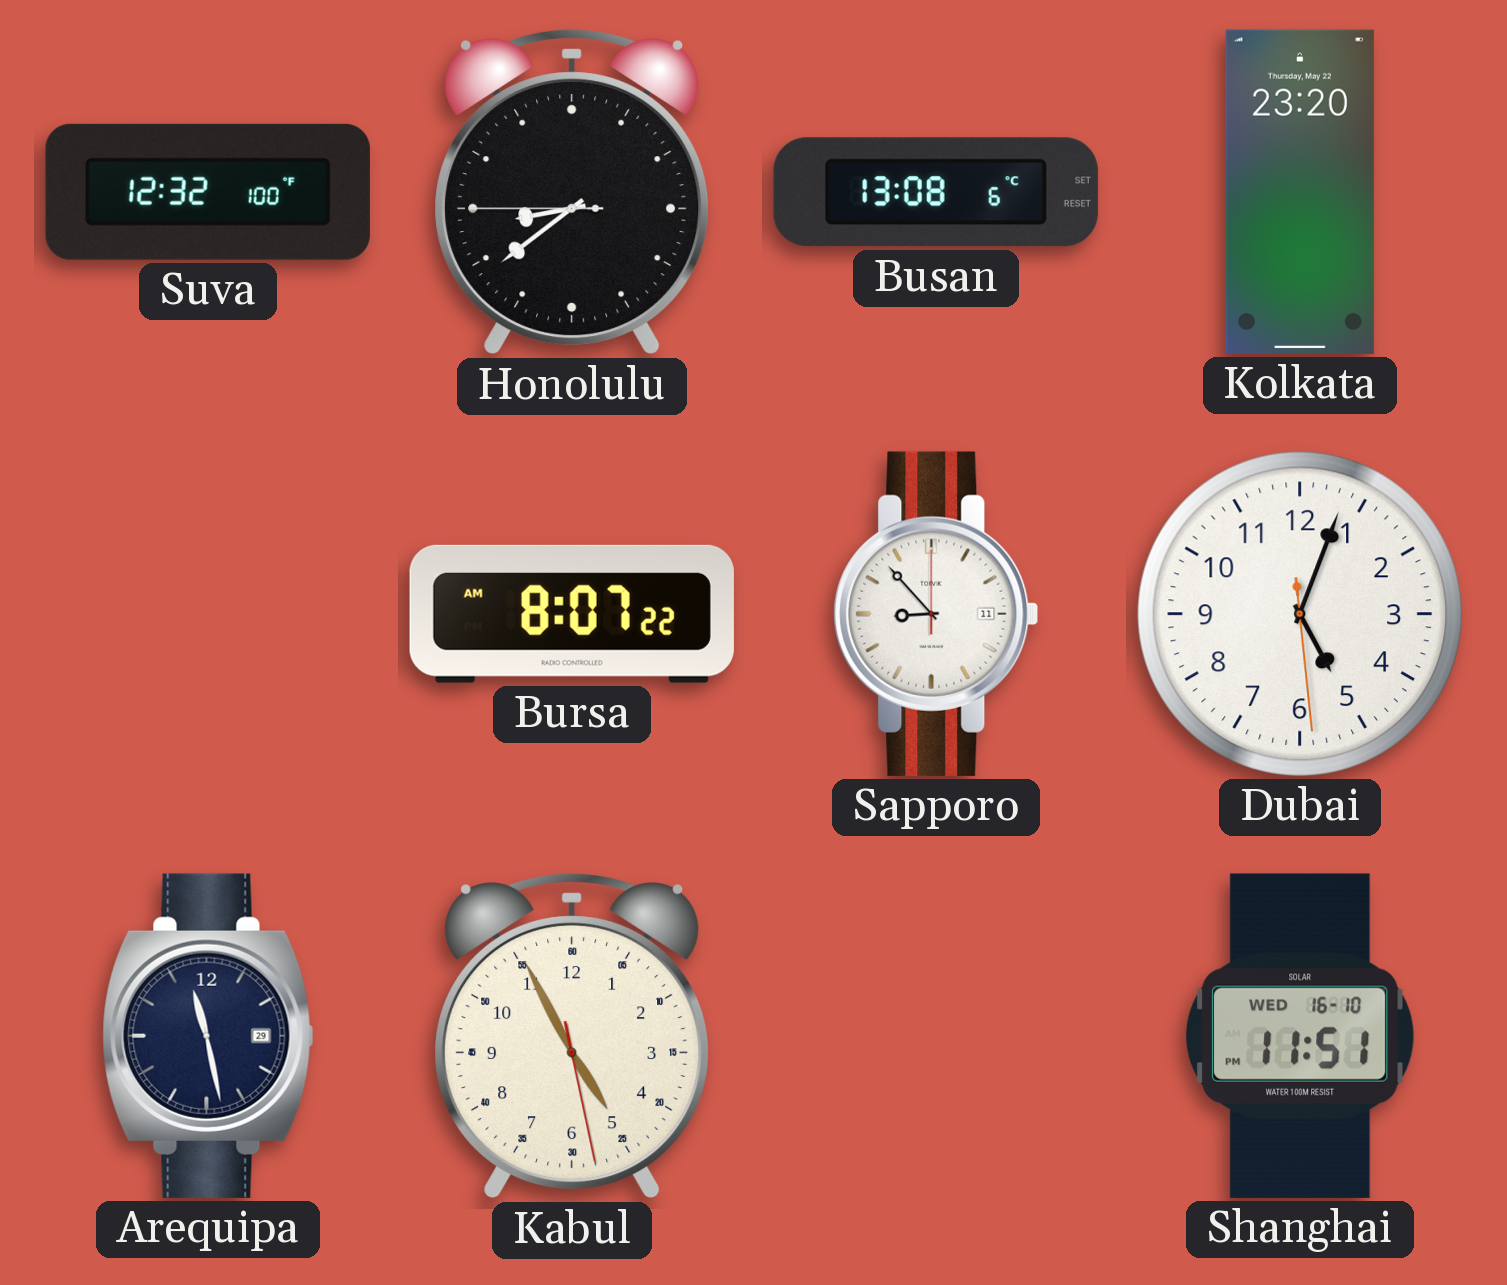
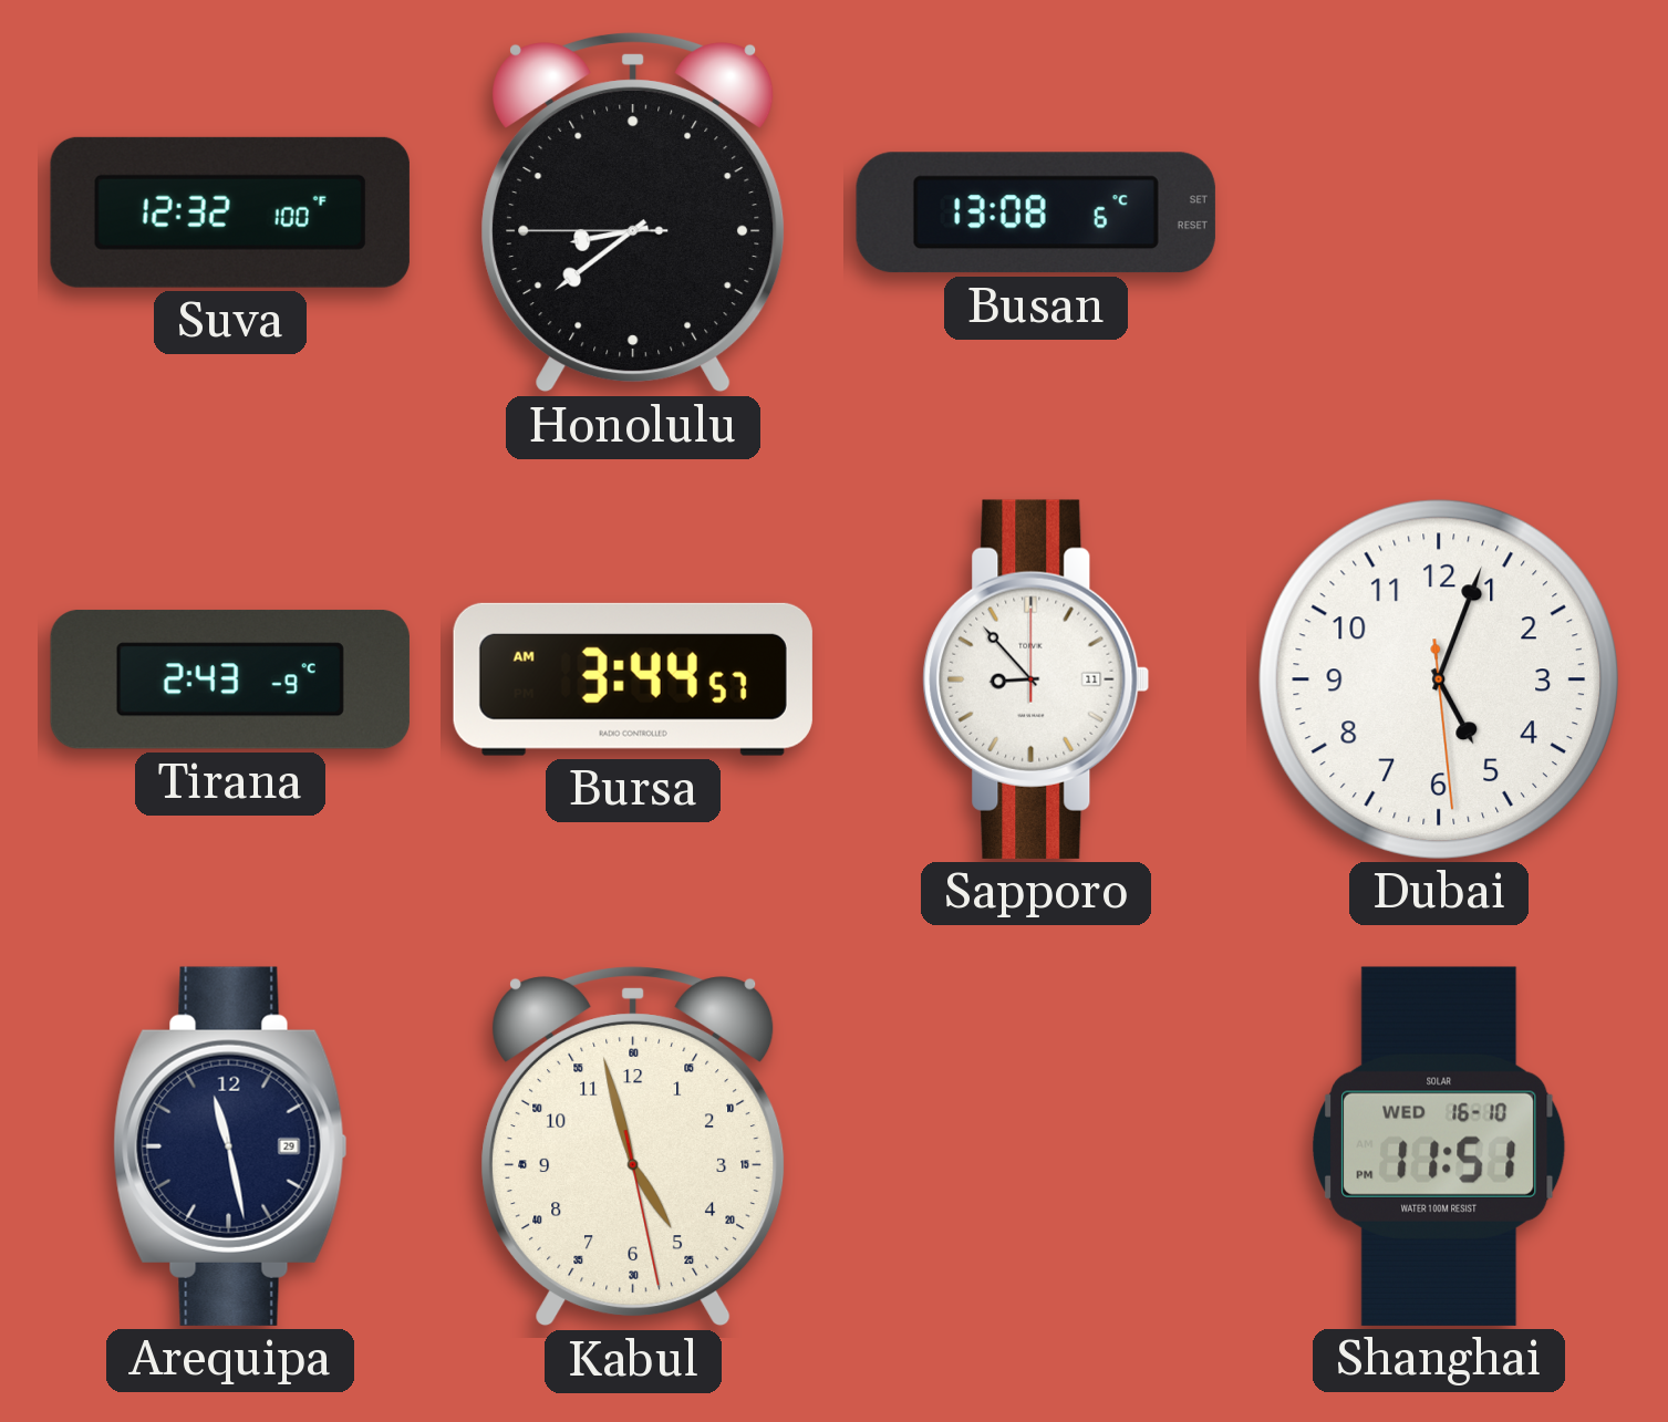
Kolkata: 23:20 -> none
Tirana: none -> 2:43
Bursa: 8:07 -> 3:44
Kabul: 4:55 -> 4:57
